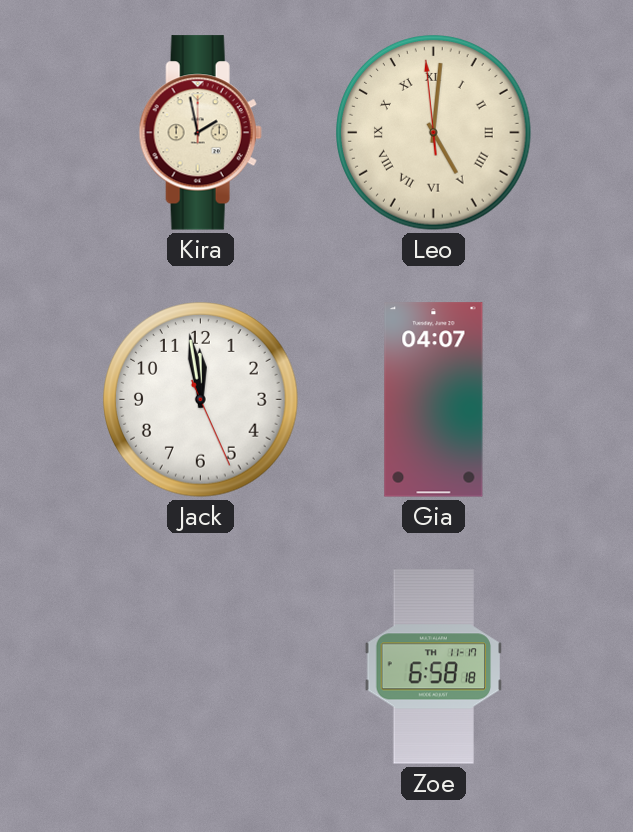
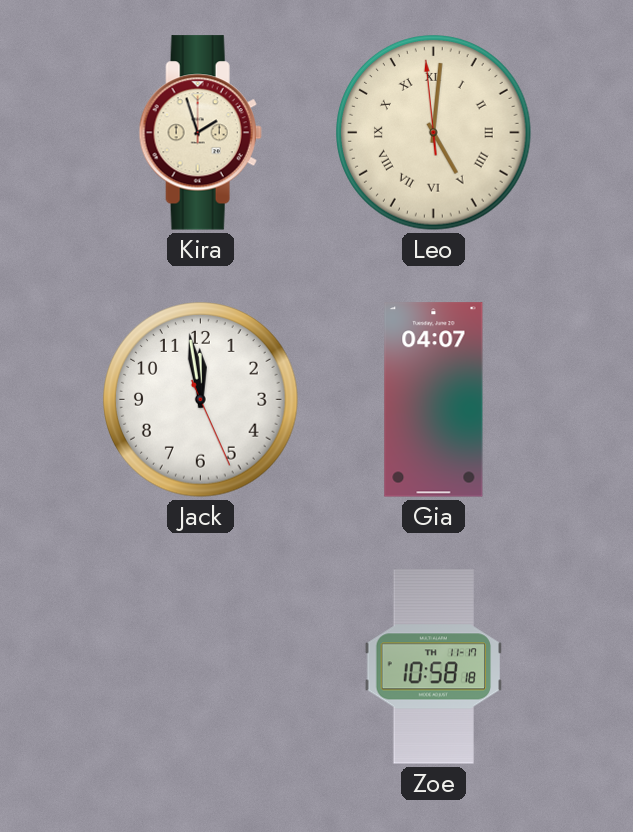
Kira: 1:58 -> 1:57
Zoe: 6:58 -> 10:58
